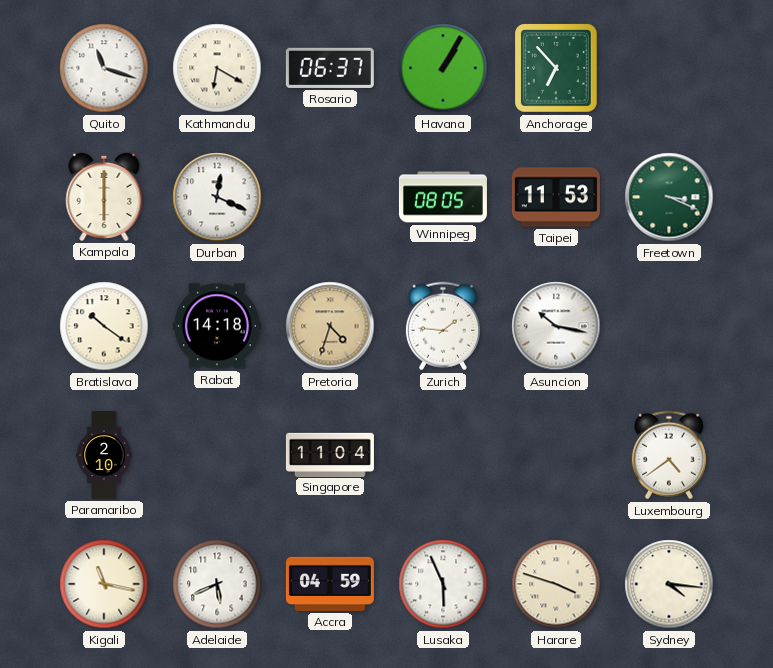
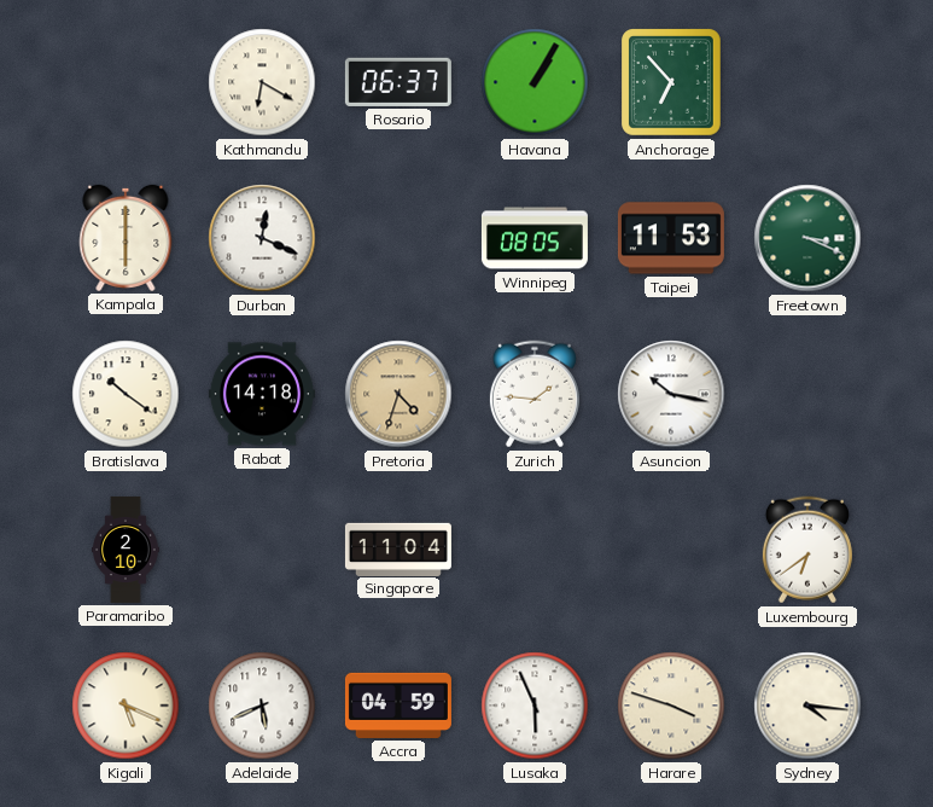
Quito: 11:18 -> none
Luxembourg: 4:39 -> 6:39
Kigali: 11:17 -> 5:19
